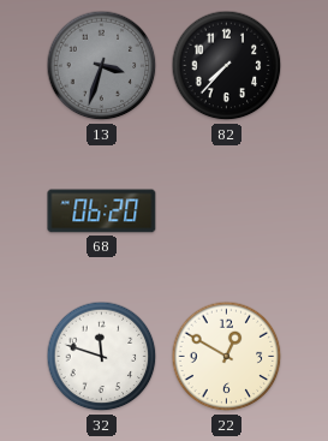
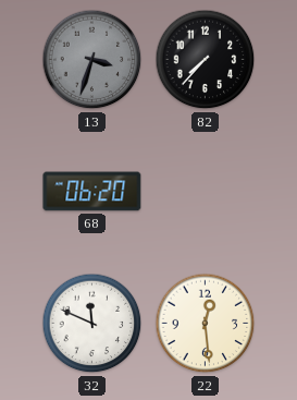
32: 11:48 -> 11:49
22: 12:50 -> 12:29
